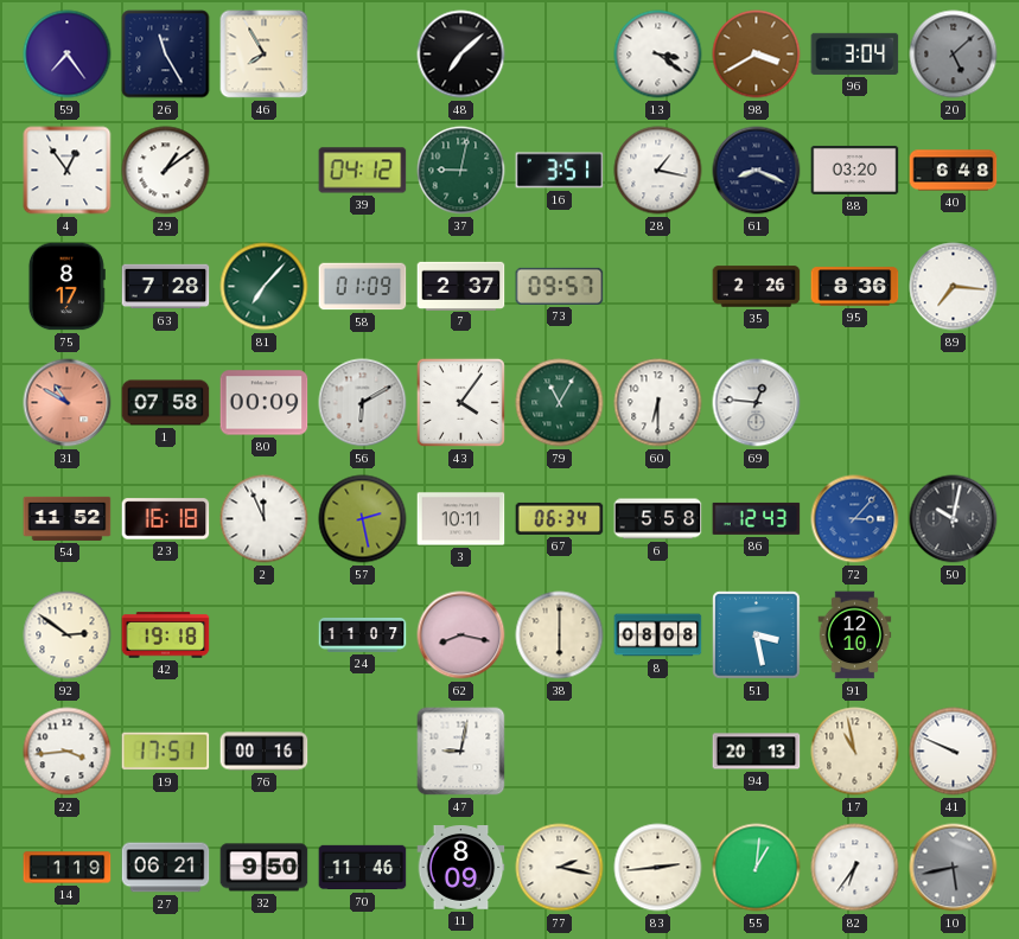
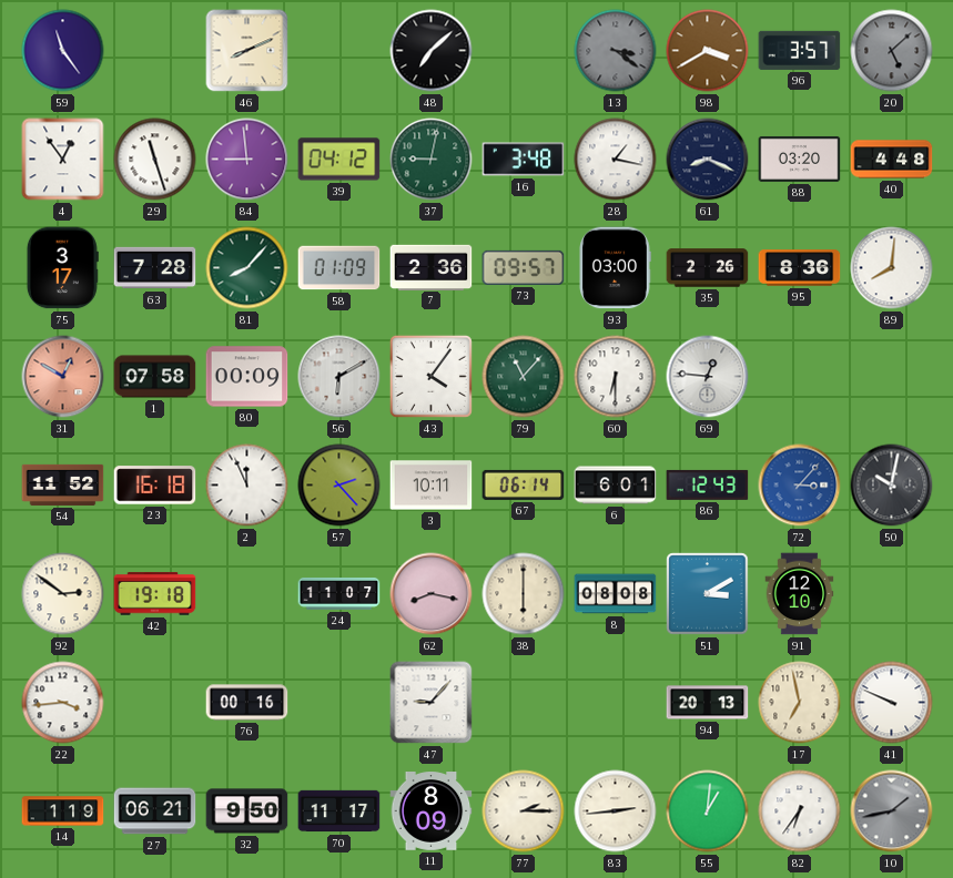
59: 7:24 -> 11:24
26: 11:25 -> none
46: 7:55 -> 8:11
13 dial: white -> grey
96: 3:04 -> 3:57
29: 1:09 -> 11:27
84: none -> 8:59
16: 3:51 -> 3:48
40: 6:48 -> 4:48
75: 8:17 -> 3:17
81: 7:07 -> 8:07
7: 2:37 -> 2:36
93: none -> 03:00
89: 7:16 -> 8:01
31: 10:50 -> 12:50
79: 11:05 -> 11:07
57: 2:28 -> 2:23
67: 06:34 -> 06:14
6: 5:58 -> 6:01
51: 3:28 -> 3:10
19: 17:51 -> none
47: 9:02 -> 9:07
17: 10:58 -> 6:58
70: 11:46 -> 11:17
77: 2:17 -> 2:15
10: 5:43 -> 1:43
